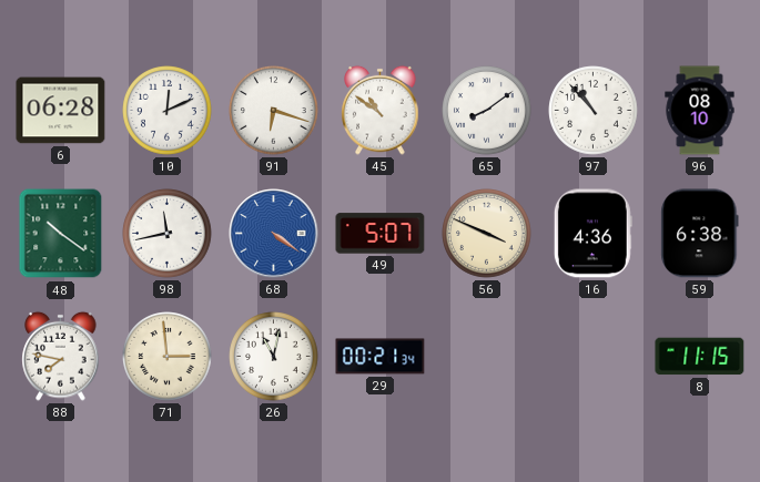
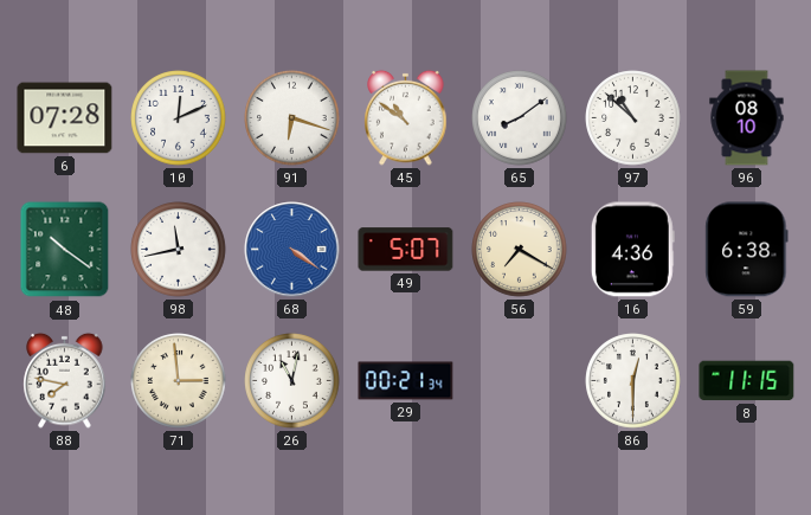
6: 06:28 -> 07:28
97: 10:53 -> 10:52
56: 3:49 -> 7:20
86: none -> 12:30
